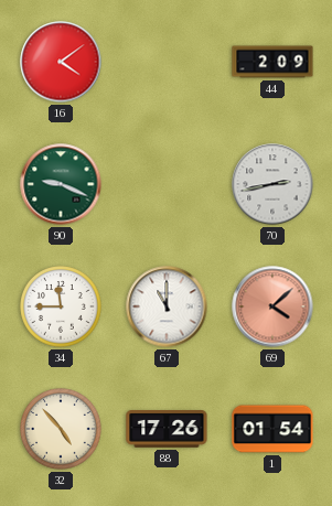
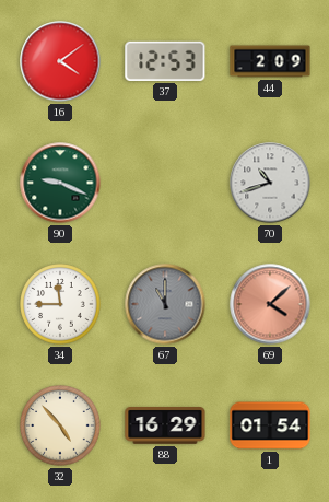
37: none -> 12:53
70: 2:43 -> 10:42
67 dial: white -> grey
88: 17:26 -> 16:29
